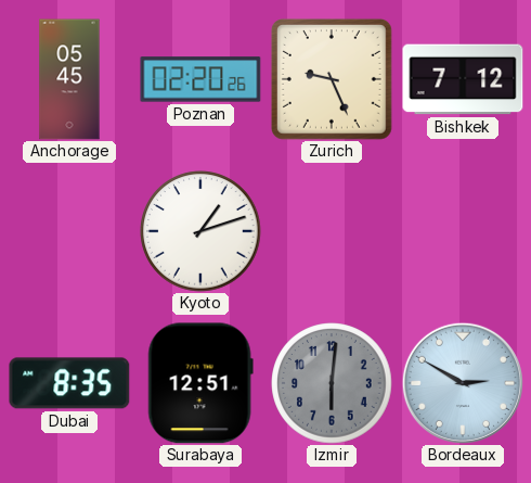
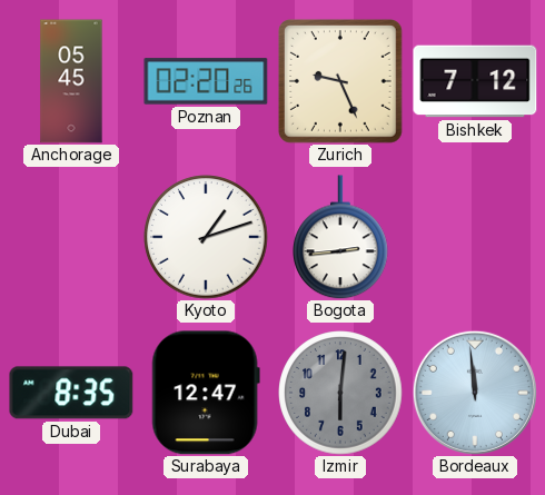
Bogota: none -> 2:44
Surabaya: 12:51 -> 12:47
Bordeaux: 2:50 -> 11:59
